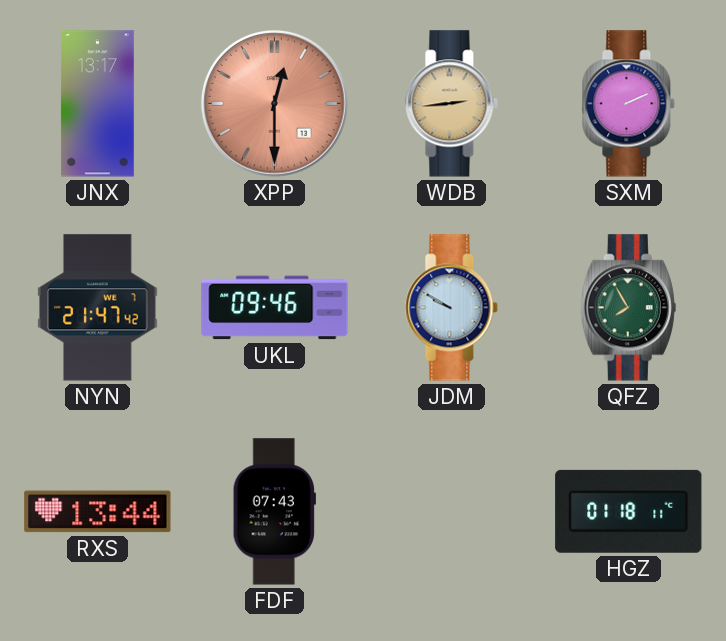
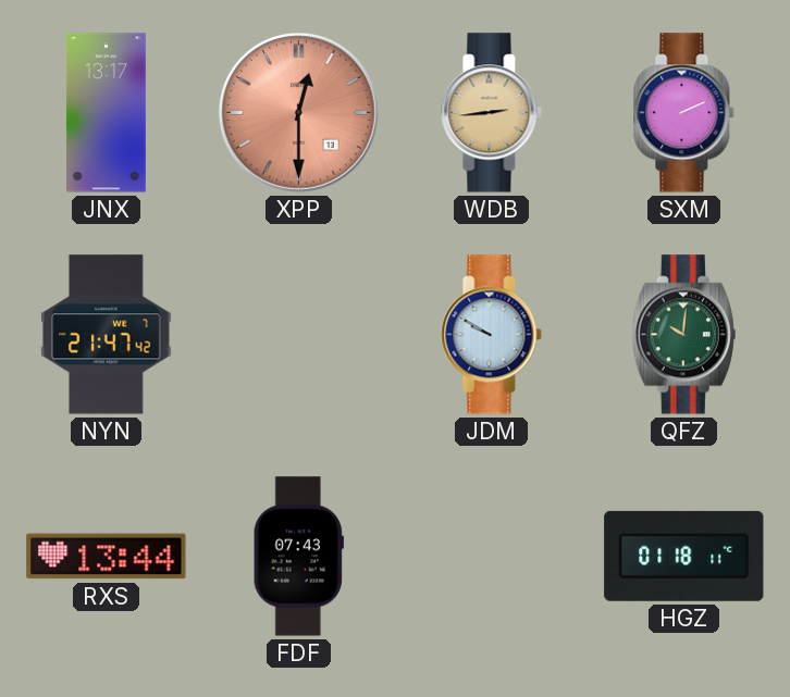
UKL: 09:46 -> none
QFZ: 7:55 -> 10:01
